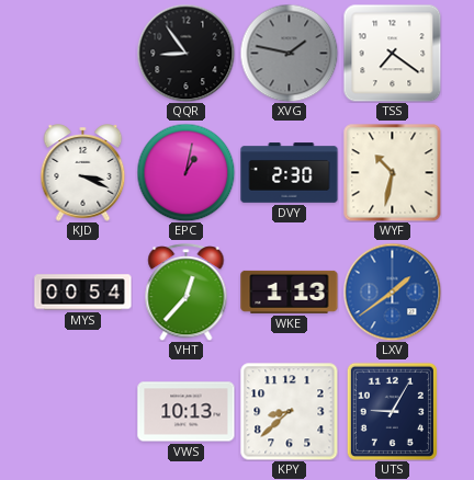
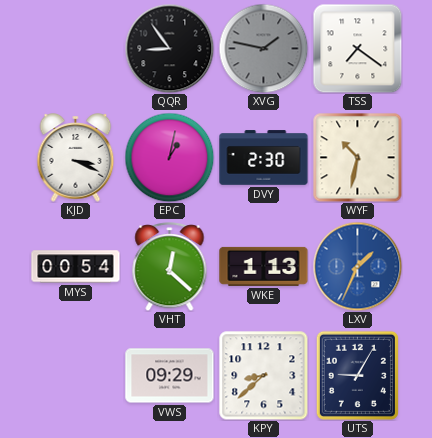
VHT: 12:37 -> 12:22
LXV: 1:39 -> 1:34
VWS: 10:13 -> 09:29
